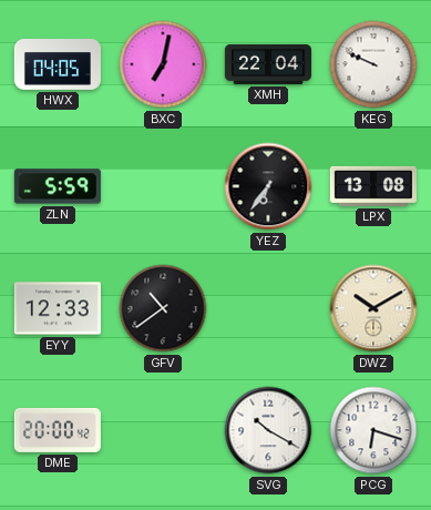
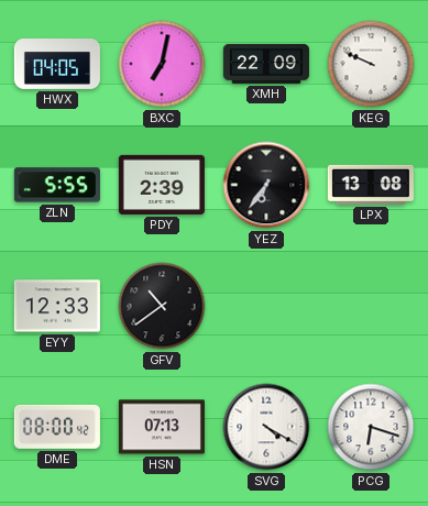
XMH: 22:04 -> 22:09
ZLN: 5:59 -> 5:55
PDY: none -> 2:39
DWZ: 10:10 -> none
DME: 20:00 -> 08:00
HSN: none -> 07:13
SVG: 10:20 -> 4:20
